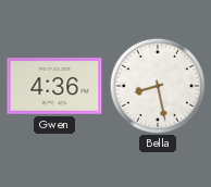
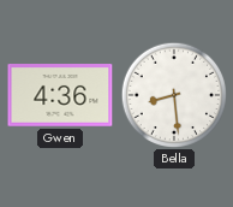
Bella: 8:28 -> 8:29
